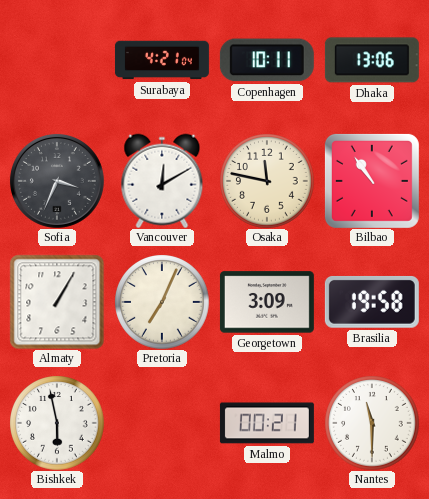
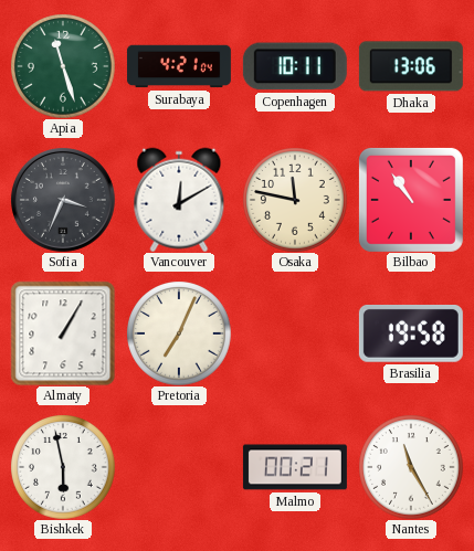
Apia: none -> 11:27
Georgetown: 3:09 -> none
Nantes: 11:30 -> 11:25
